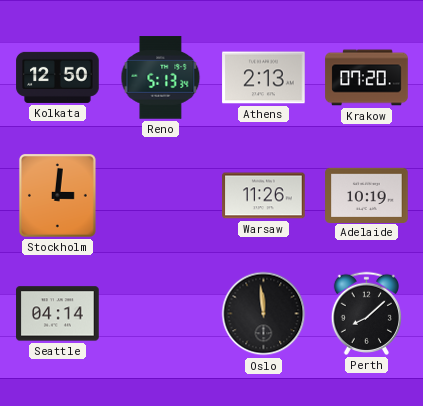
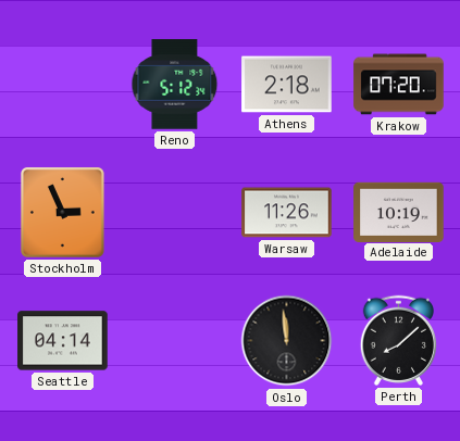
Kolkata: 12:50 -> none
Reno: 5:13 -> 5:12
Athens: 2:13 -> 2:18
Stockholm: 3:01 -> 2:56
